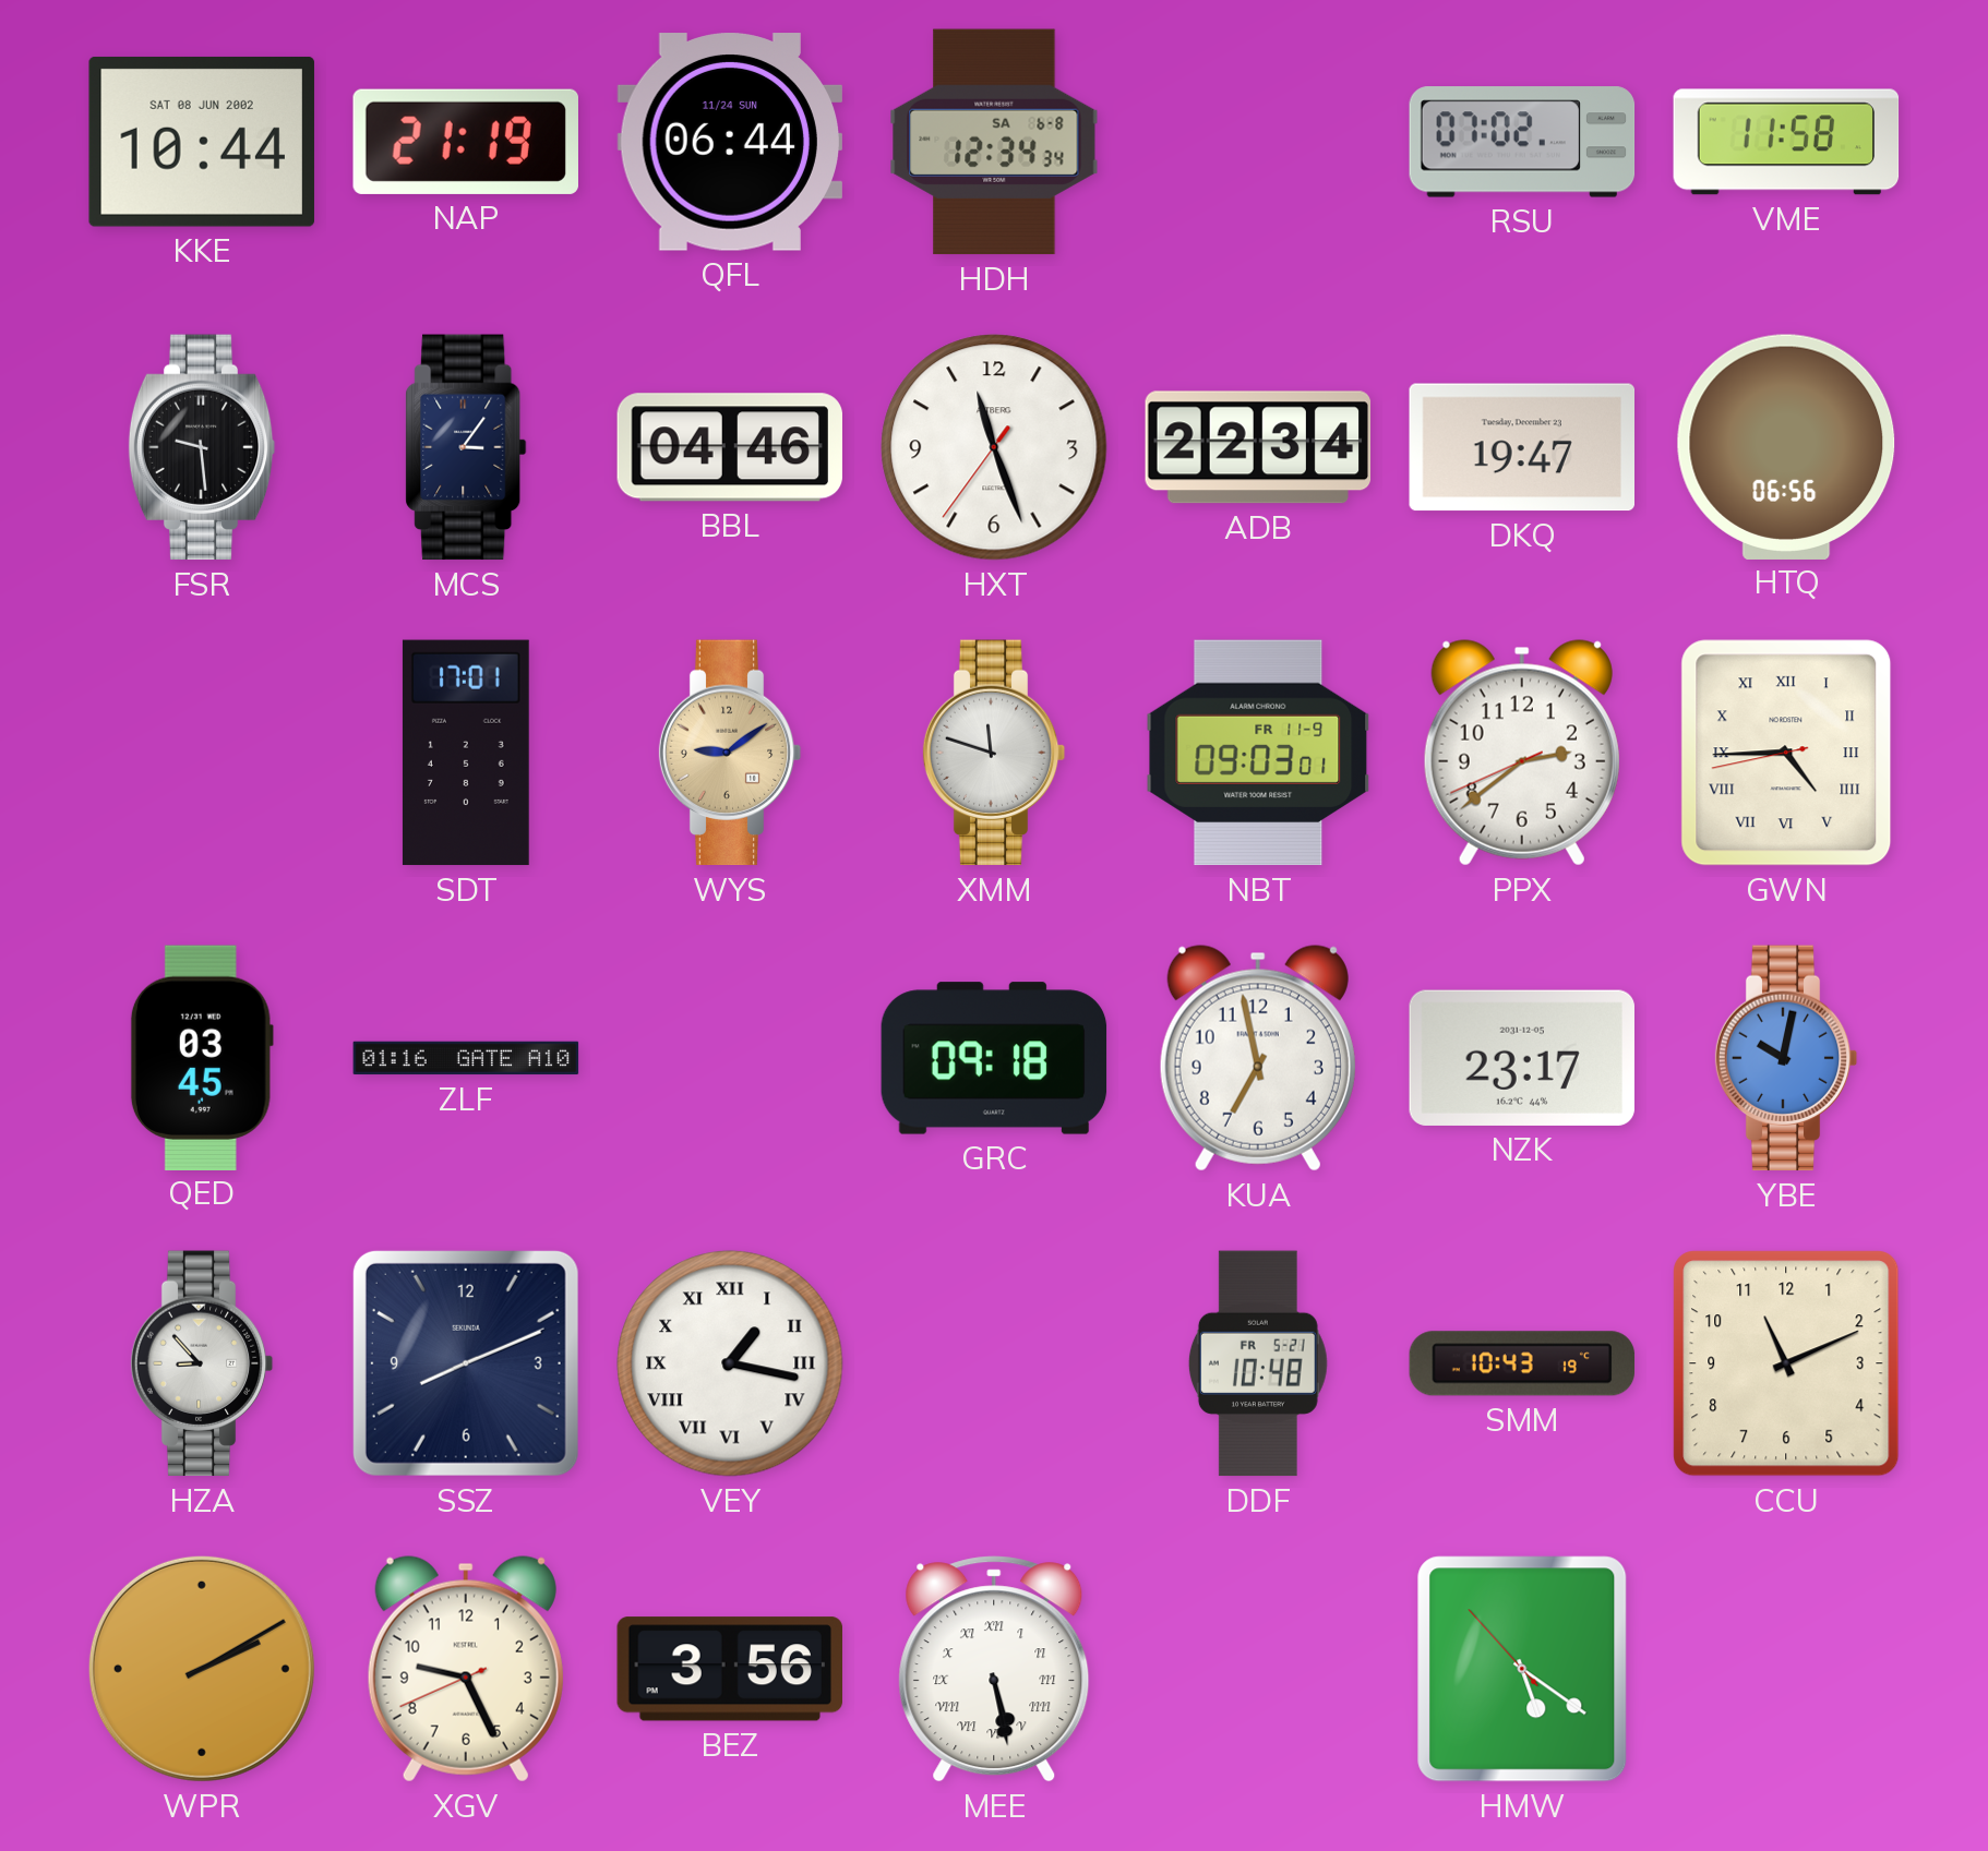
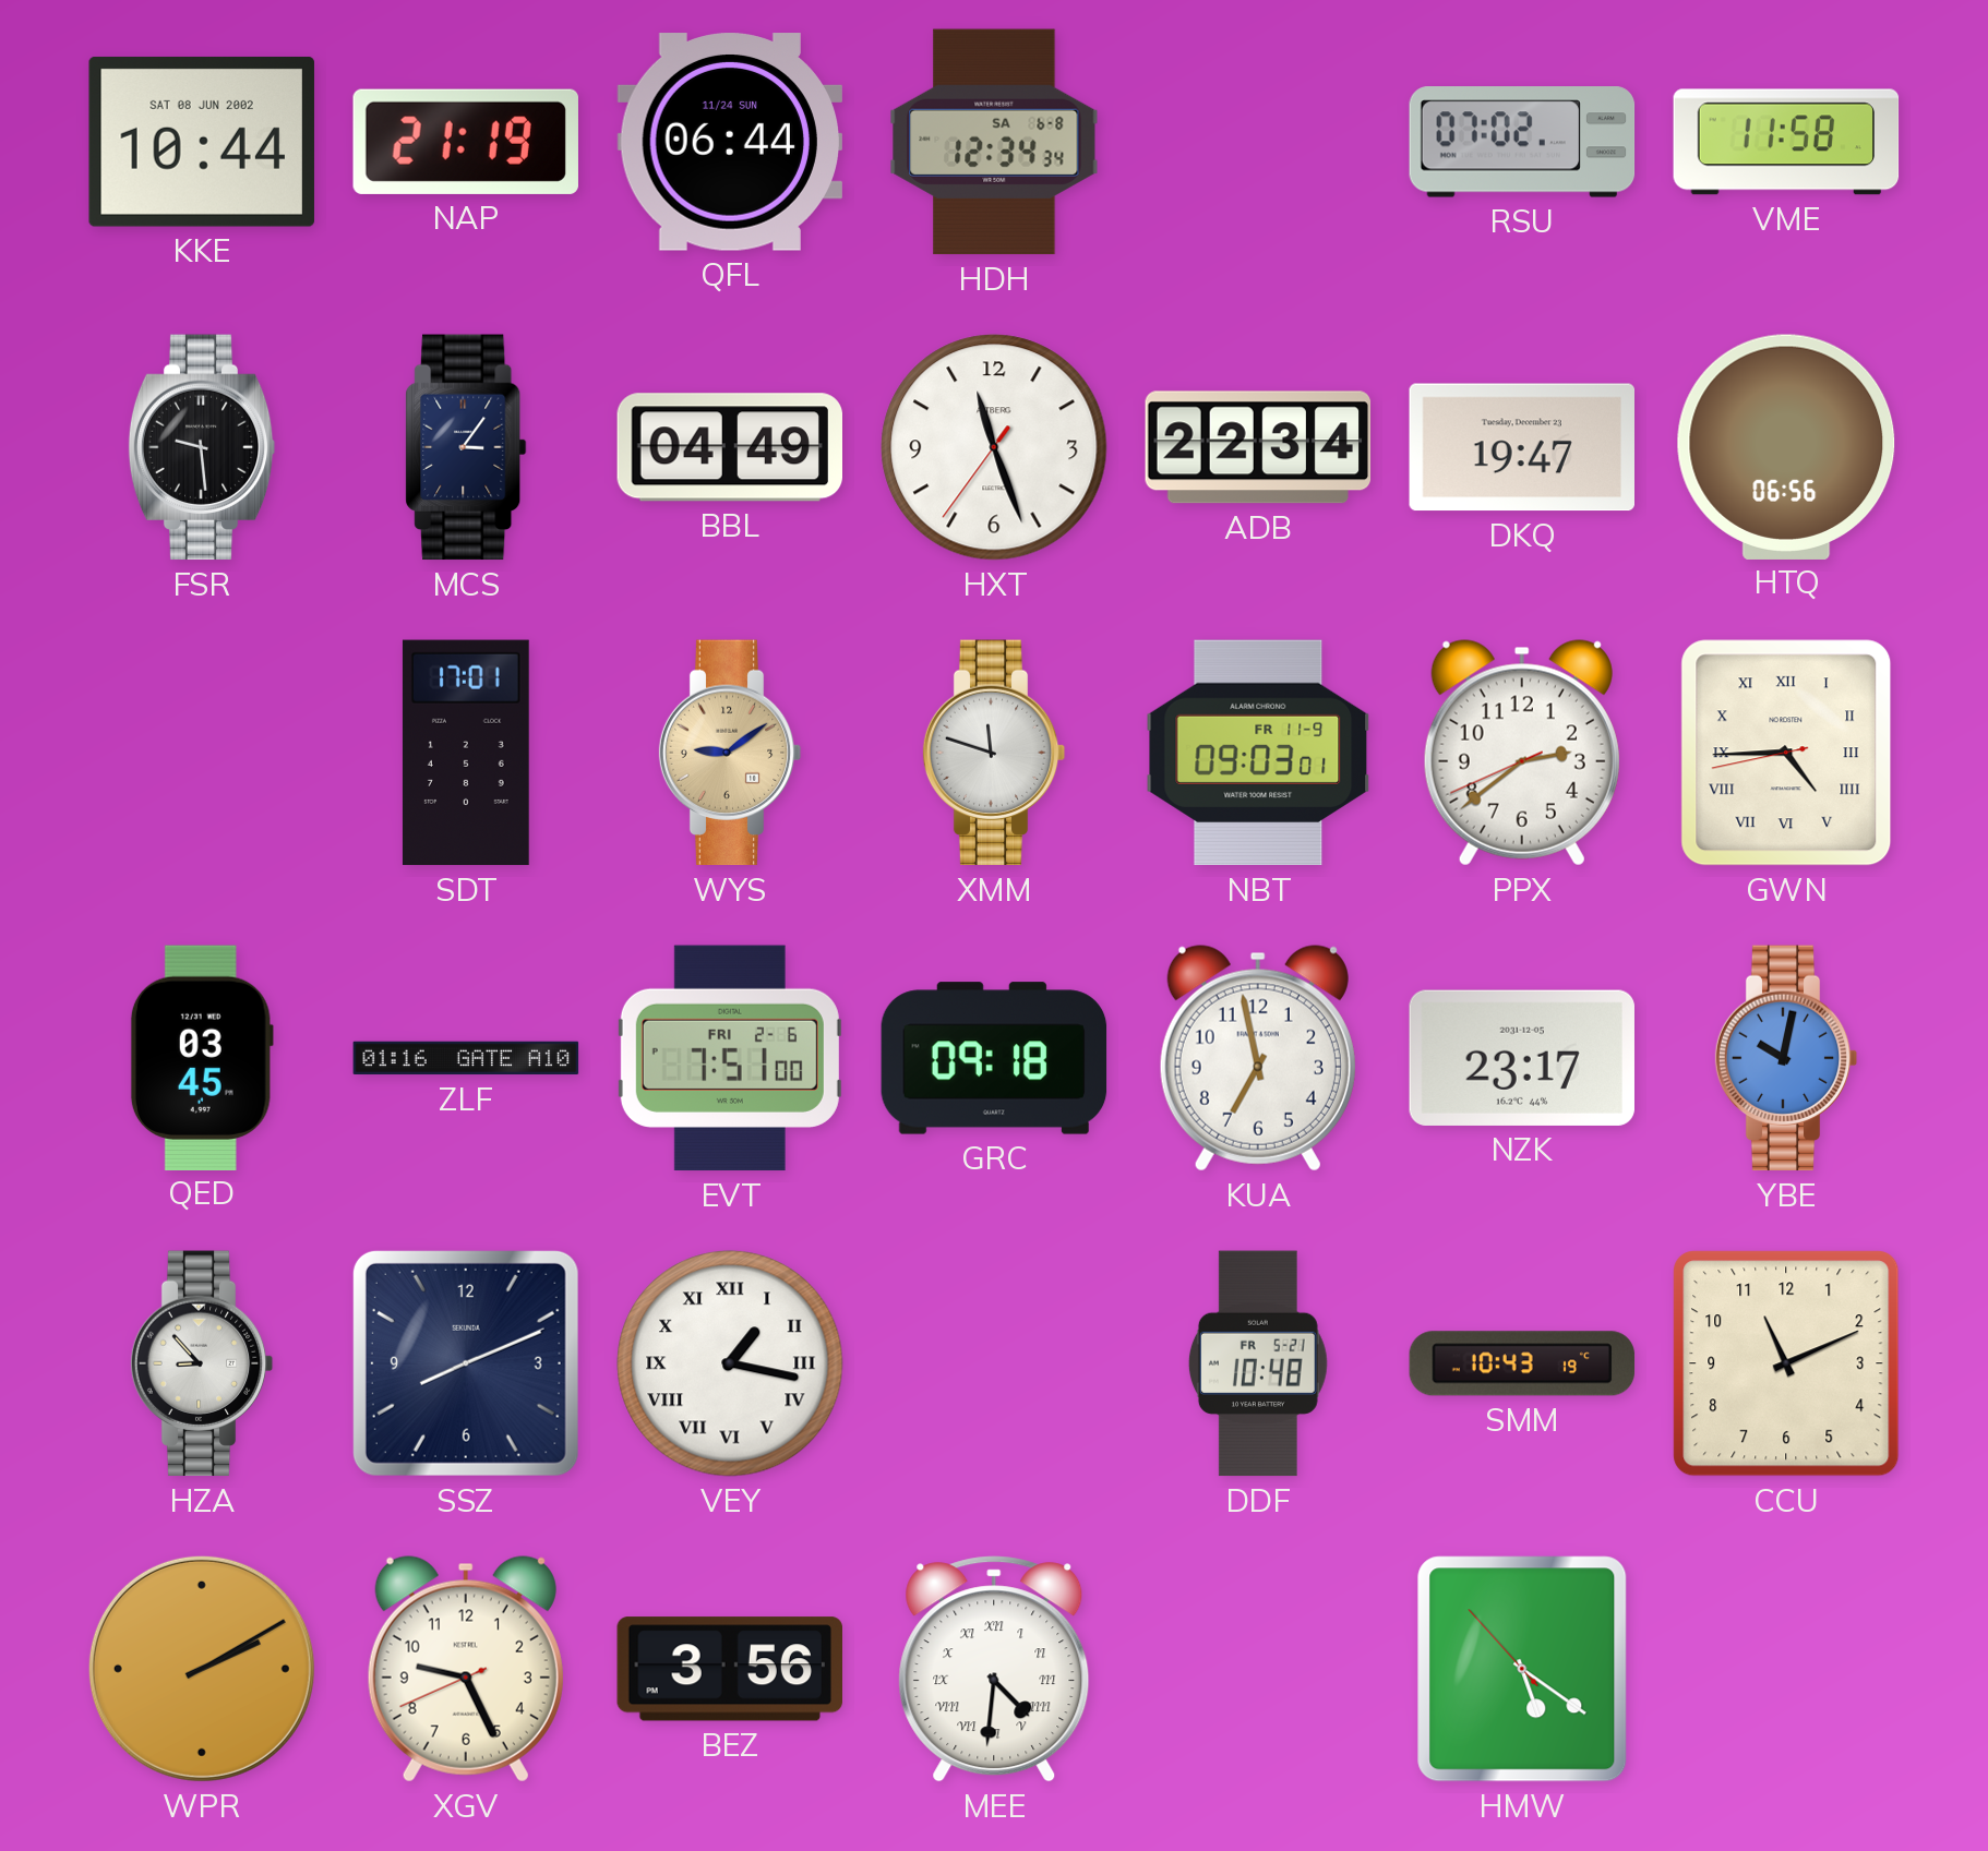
BBL: 04:46 -> 04:49
EVT: none -> 7:51
MEE: 5:28 -> 4:31
